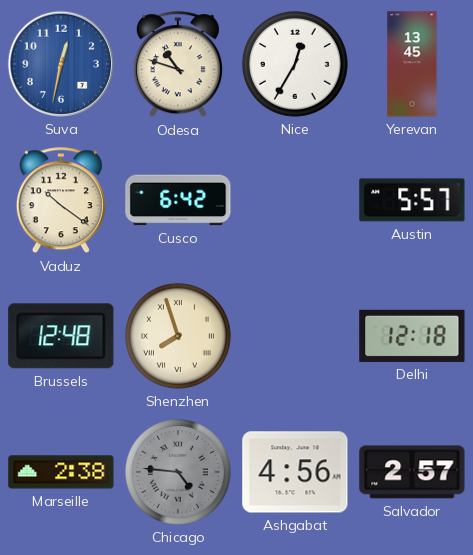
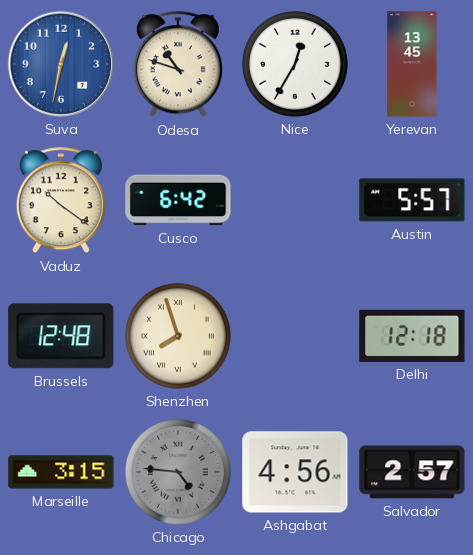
Marseille: 2:38 -> 3:15
